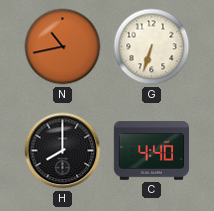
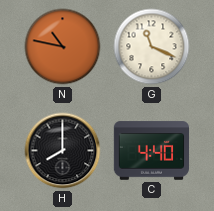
N: 10:43 -> 10:47
G: 6:33 -> 11:19
